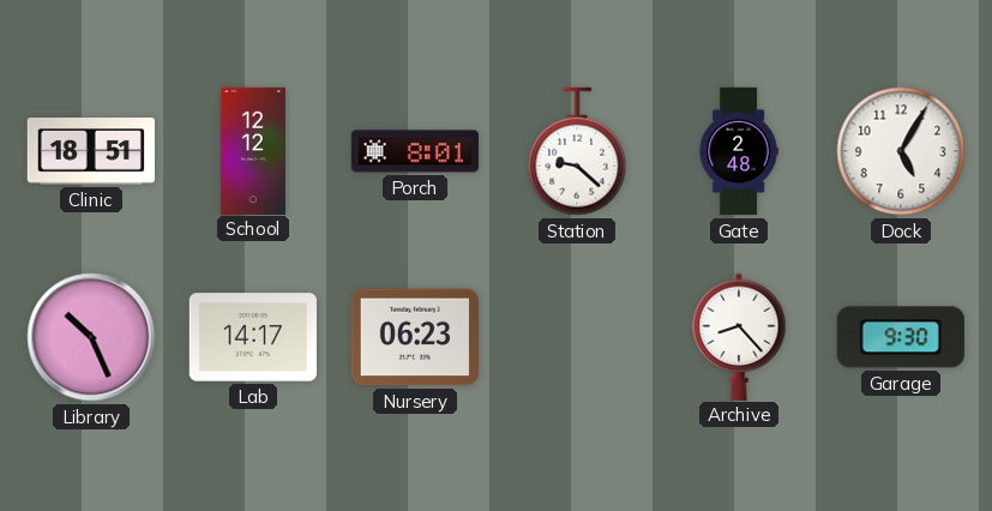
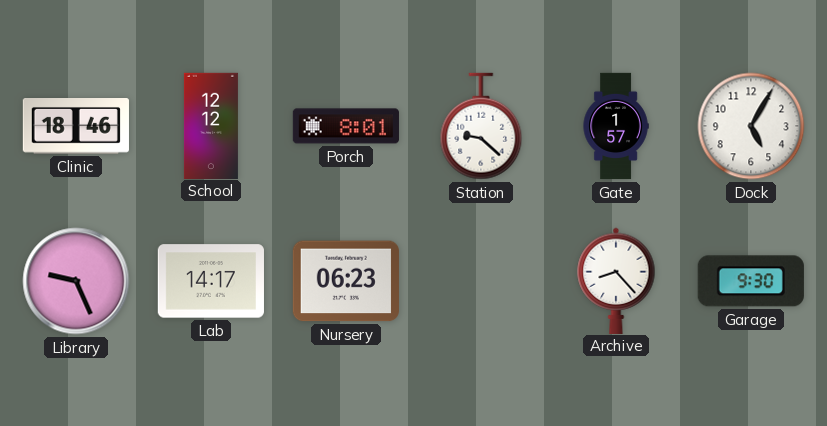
Clinic: 18:51 -> 18:46
Gate: 2:48 -> 1:57
Library: 10:26 -> 9:26
